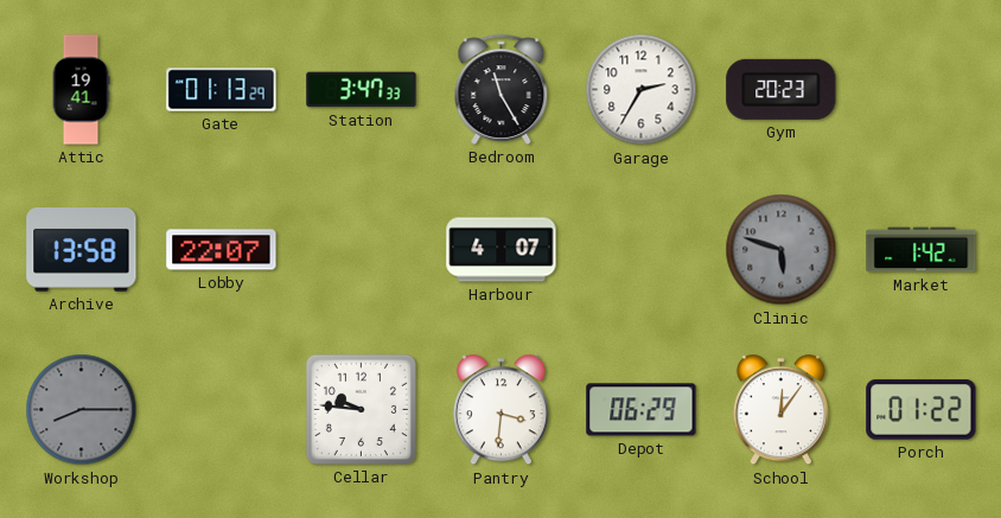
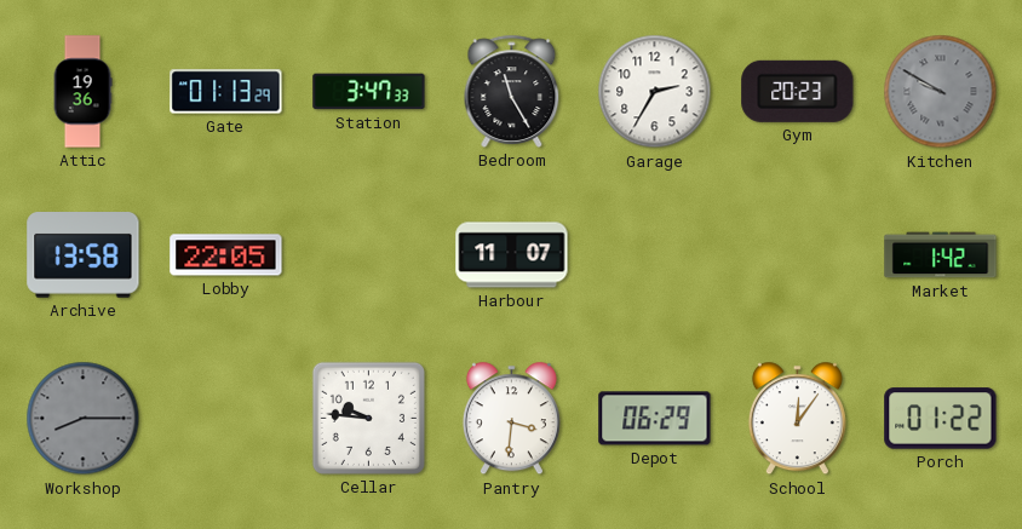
Attic: 19:41 -> 19:36
Kitchen: none -> 9:50
Lobby: 22:07 -> 22:05
Harbour: 4:07 -> 11:07
Clinic: 5:48 -> none
